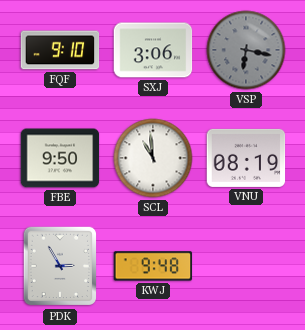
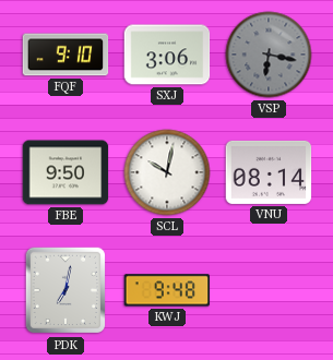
SCL: 10:59 -> 10:02
VNU: 08:19 -> 08:14
PDK: 2:55 -> 7:02
